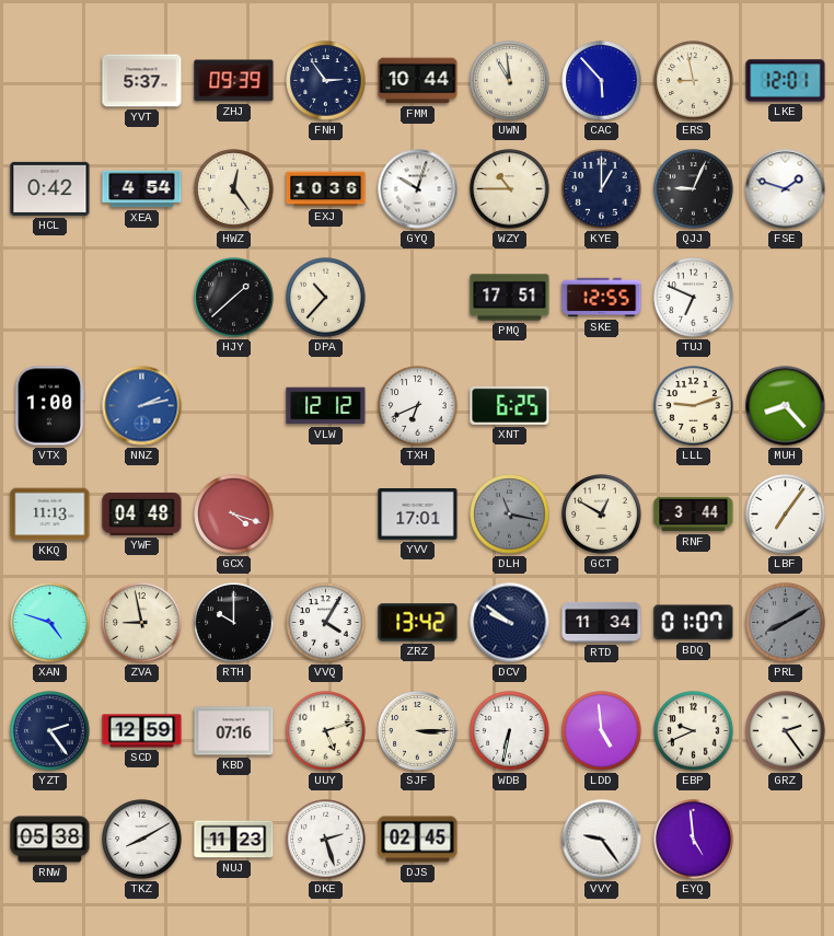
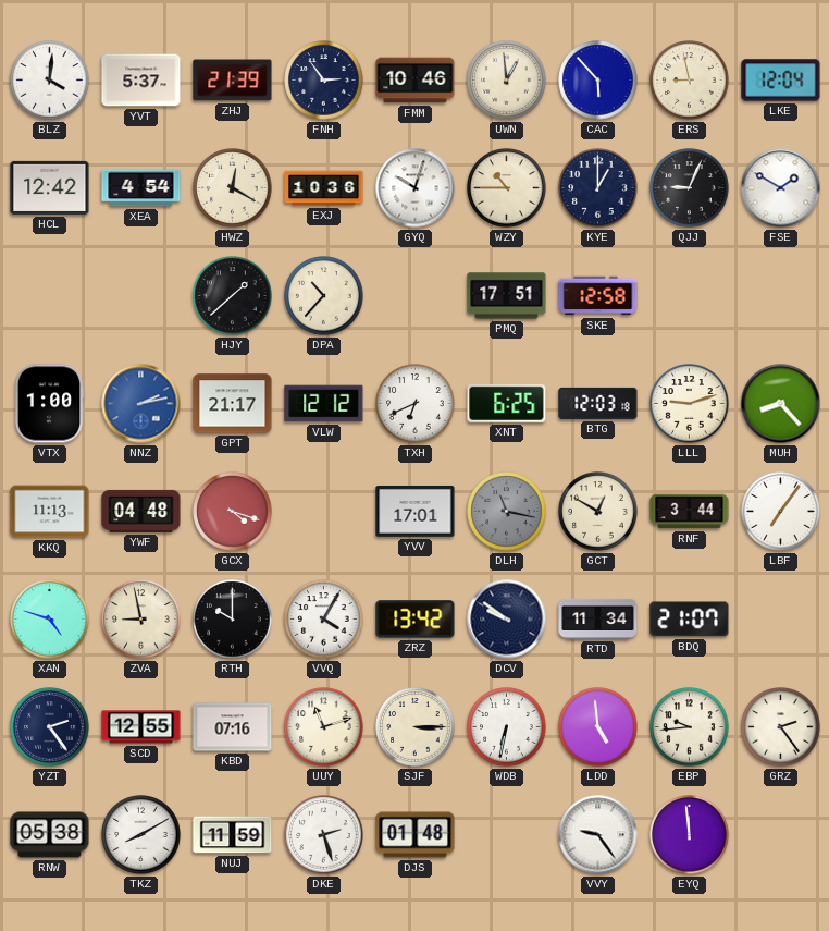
BLZ: none -> 4:01
ZHJ: 09:39 -> 21:39
FMM: 10:44 -> 10:46
UWN: 10:59 -> 12:59
LKE: 12:01 -> 12:04
HCL: 0:42 -> 12:42
HWZ: 12:24 -> 12:20
FSE: 1:48 -> 1:50
SKE: 12:55 -> 12:58
TUJ: 6:49 -> none
GPT: none -> 21:17
BTG: none -> 12:03
BDQ: 01:07 -> 21:07
PRL: 8:10 -> none
SCD: 12:59 -> 12:55
UUY: 5:12 -> 11:12
EBP: 9:41 -> 9:44
NUJ: 11:23 -> 11:59
DJS: 02:45 -> 01:48
EYQ: 4:59 -> 11:59
